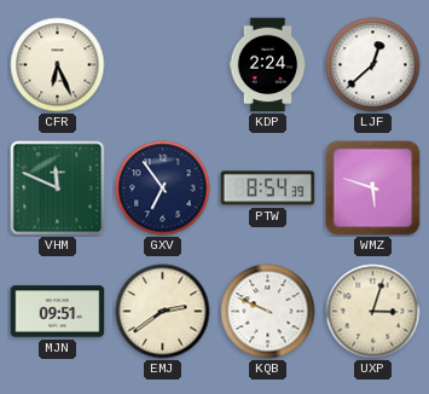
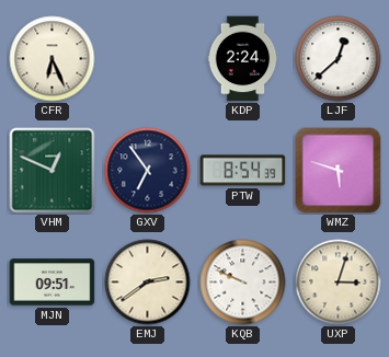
VHM: 11:49 -> 12:49
